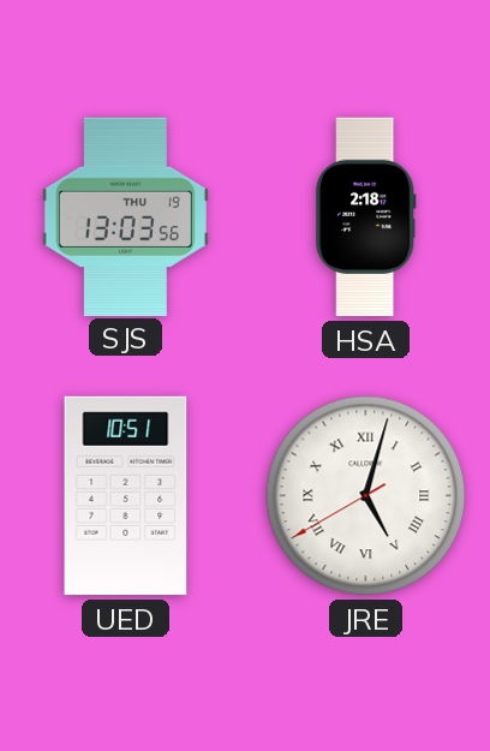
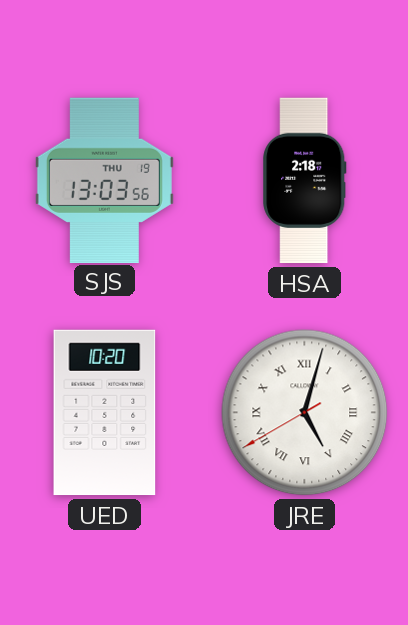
UED: 10:51 -> 10:20
